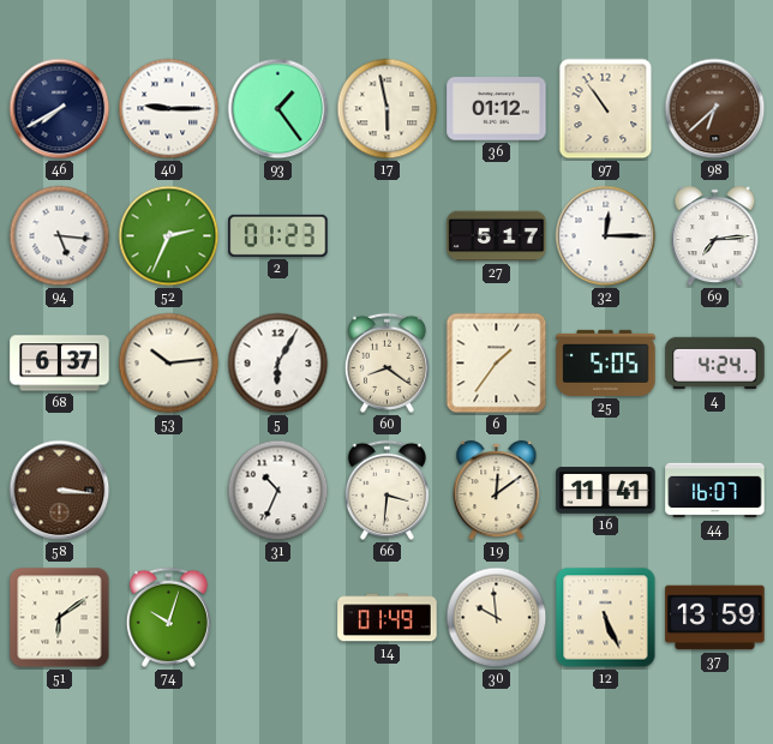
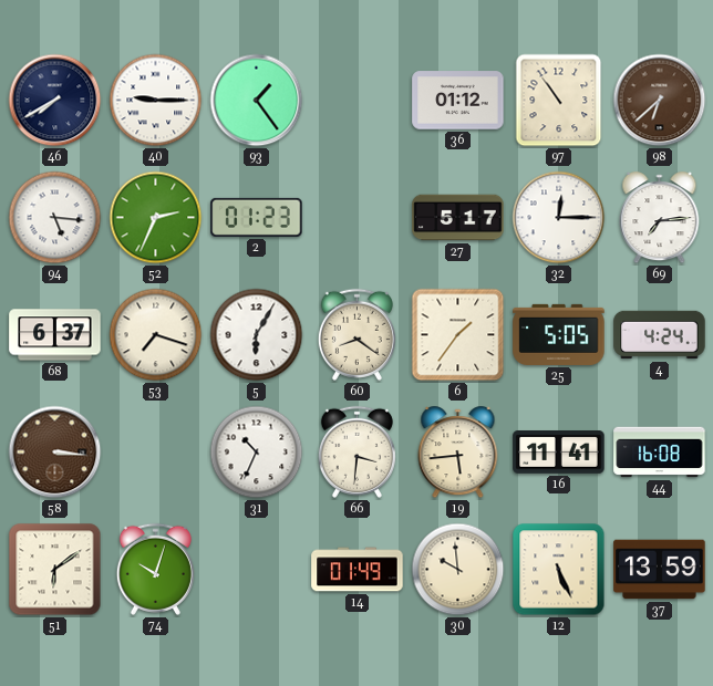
17: 5:58 -> none
53: 10:14 -> 7:18
19: 12:09 -> 5:44
44: 16:07 -> 16:08
